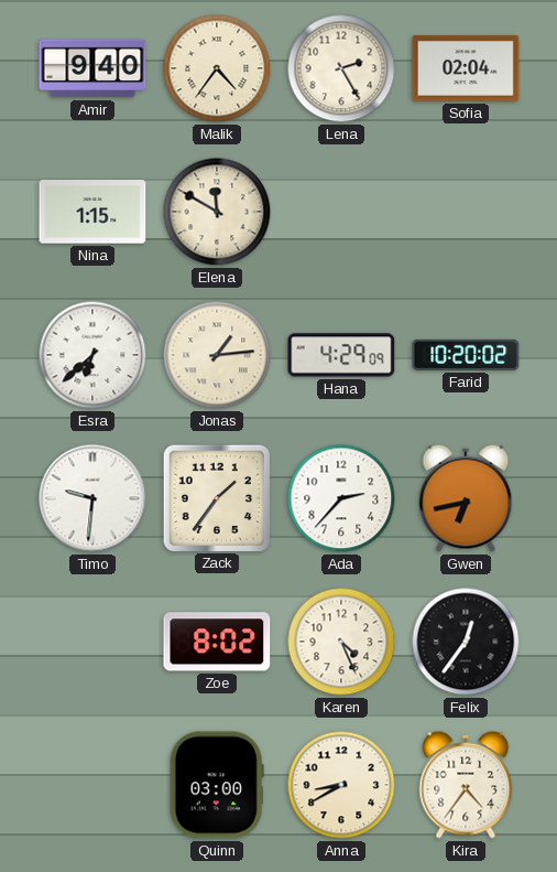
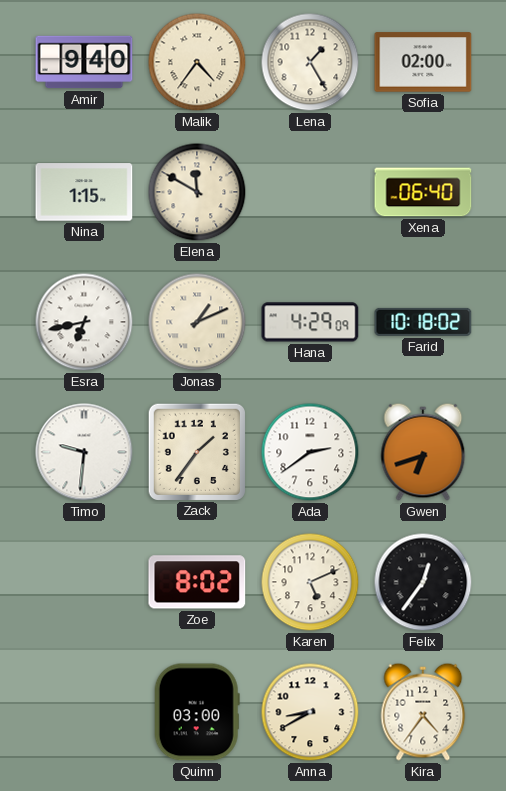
Lena: 2:25 -> 1:25
Sofia: 02:04 -> 02:00
Xena: none -> 06:40
Esra: 6:38 -> 6:43
Jonas: 1:14 -> 1:11
Farid: 10:20 -> 10:18
Ada: 2:37 -> 2:39
Gwen: 6:43 -> 6:42
Karen: 4:26 -> 5:11
